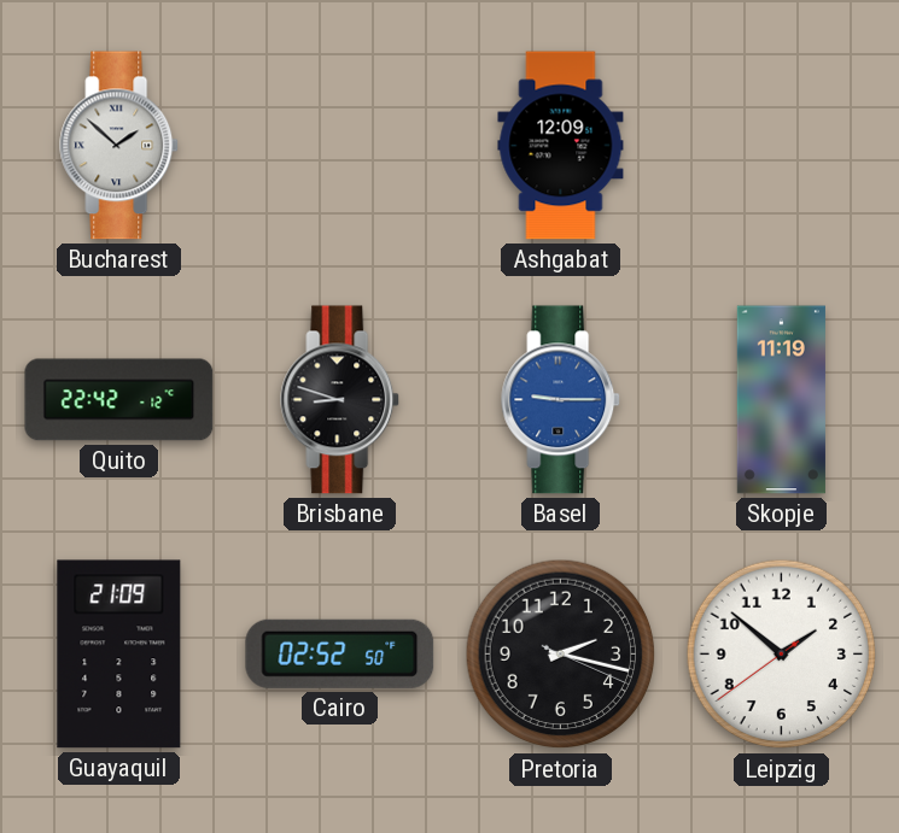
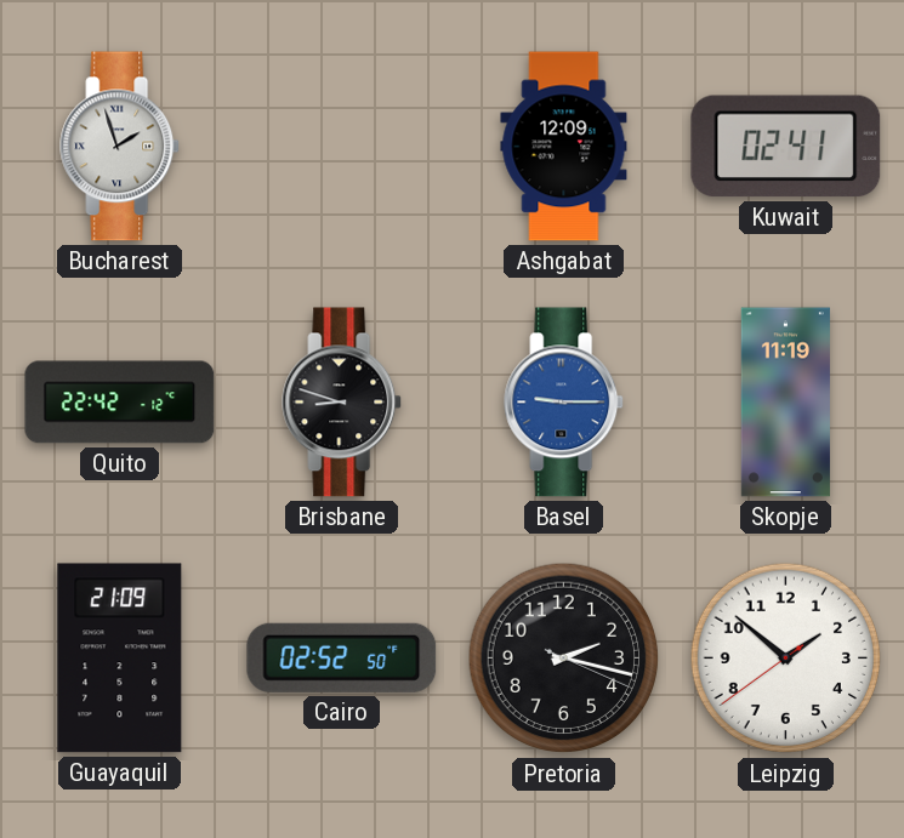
Bucharest: 1:52 -> 1:57
Kuwait: none -> 02:41
